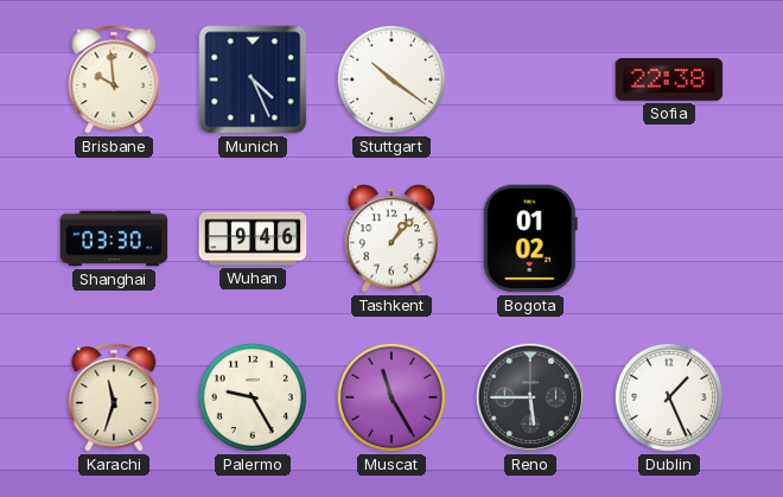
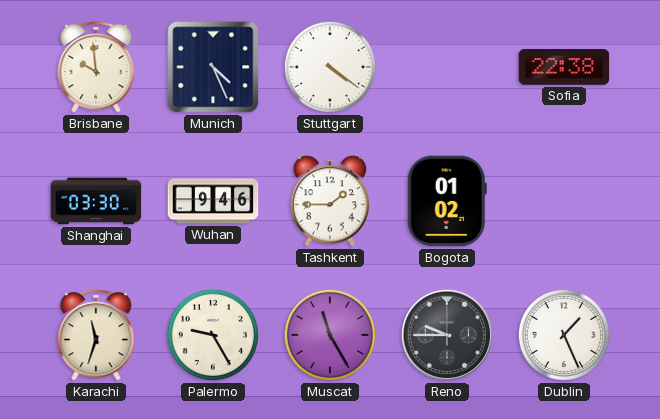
Stuttgart: 10:21 -> 4:21
Tashkent: 1:07 -> 1:45
Reno: 5:45 -> 9:45
